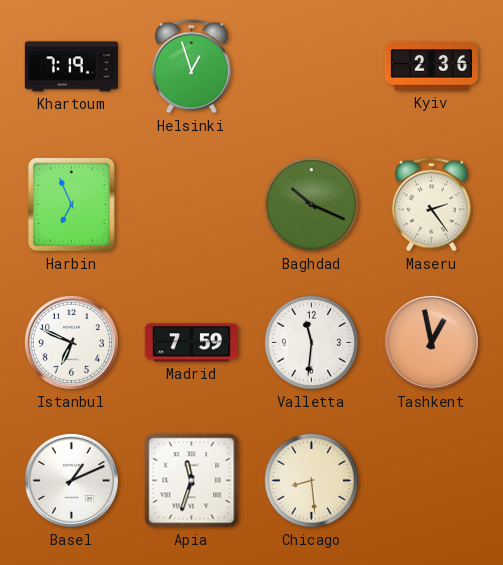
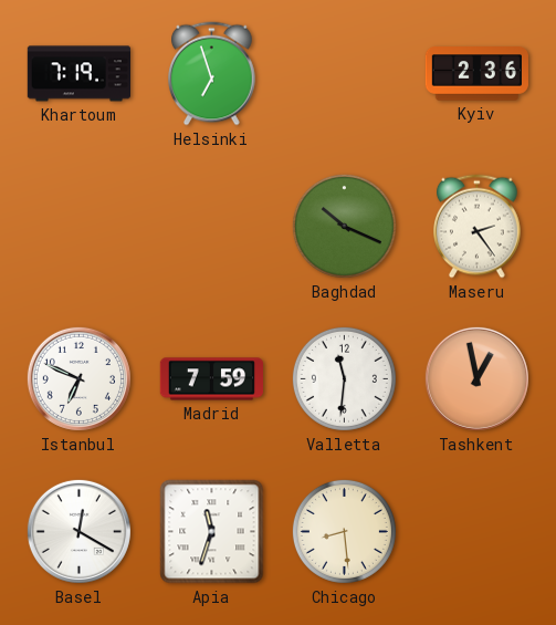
Helsinki: 12:57 -> 6:57
Harbin: 6:56 -> none
Basel: 1:11 -> 12:20
